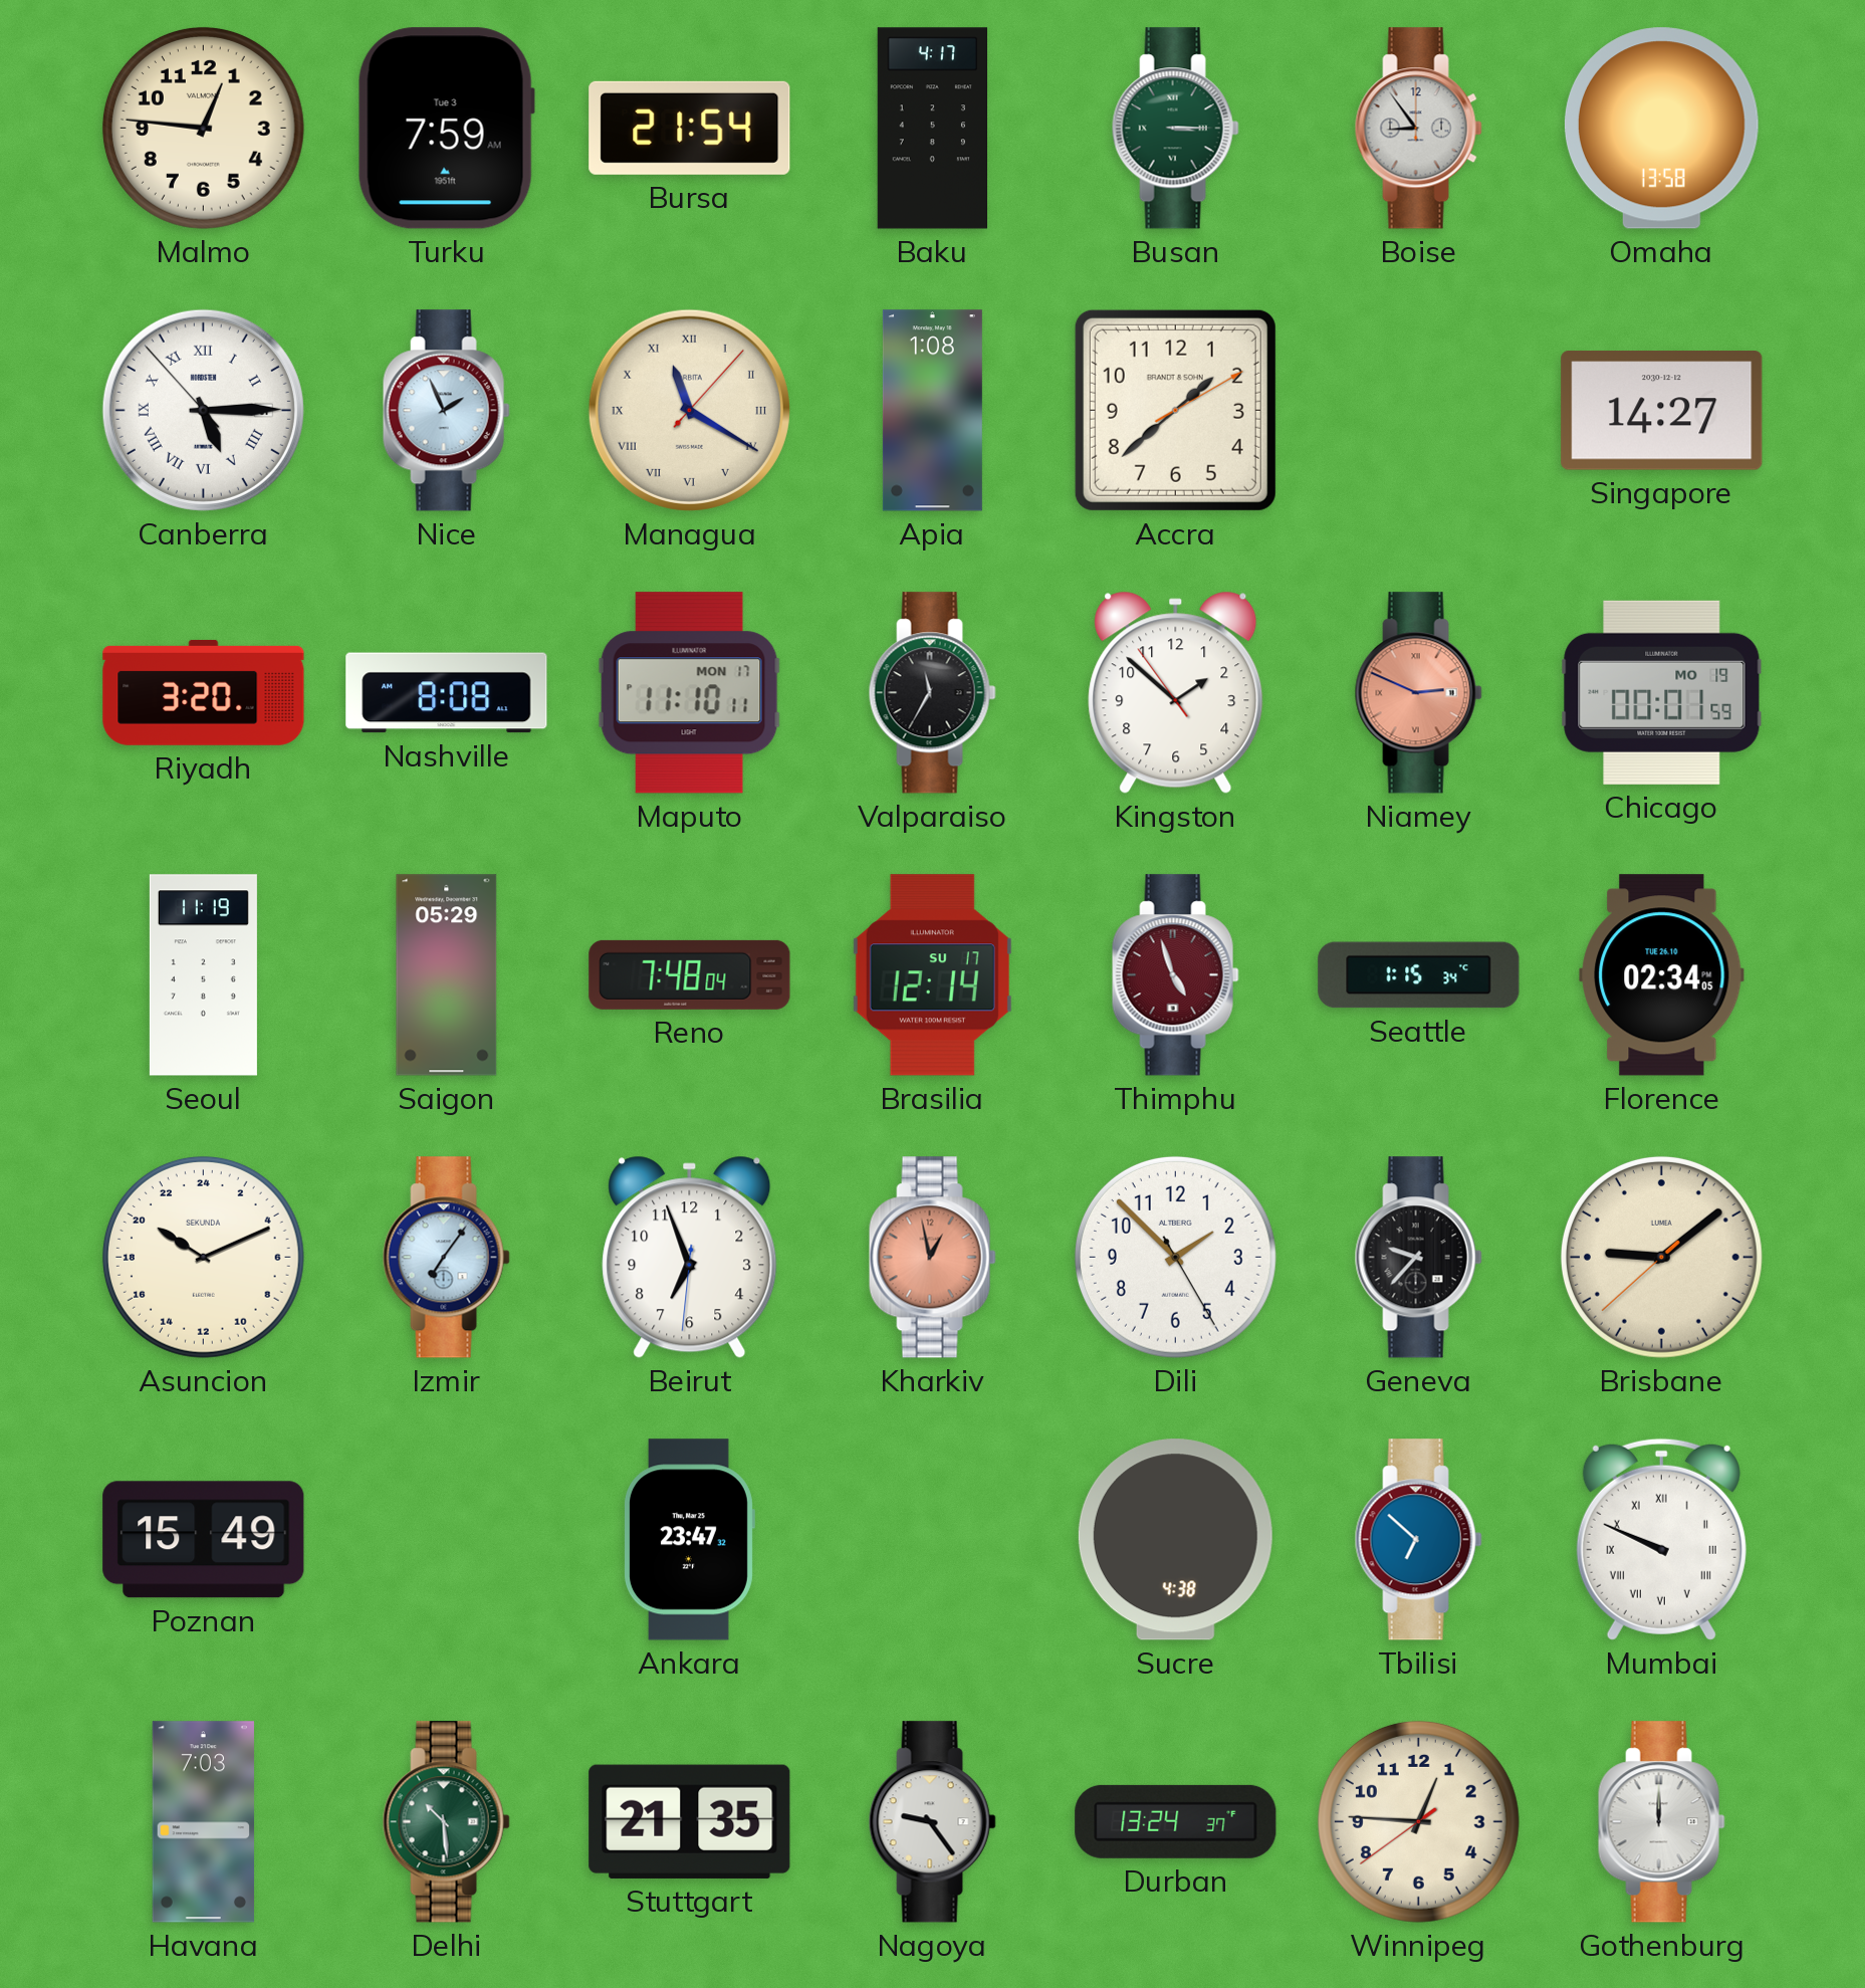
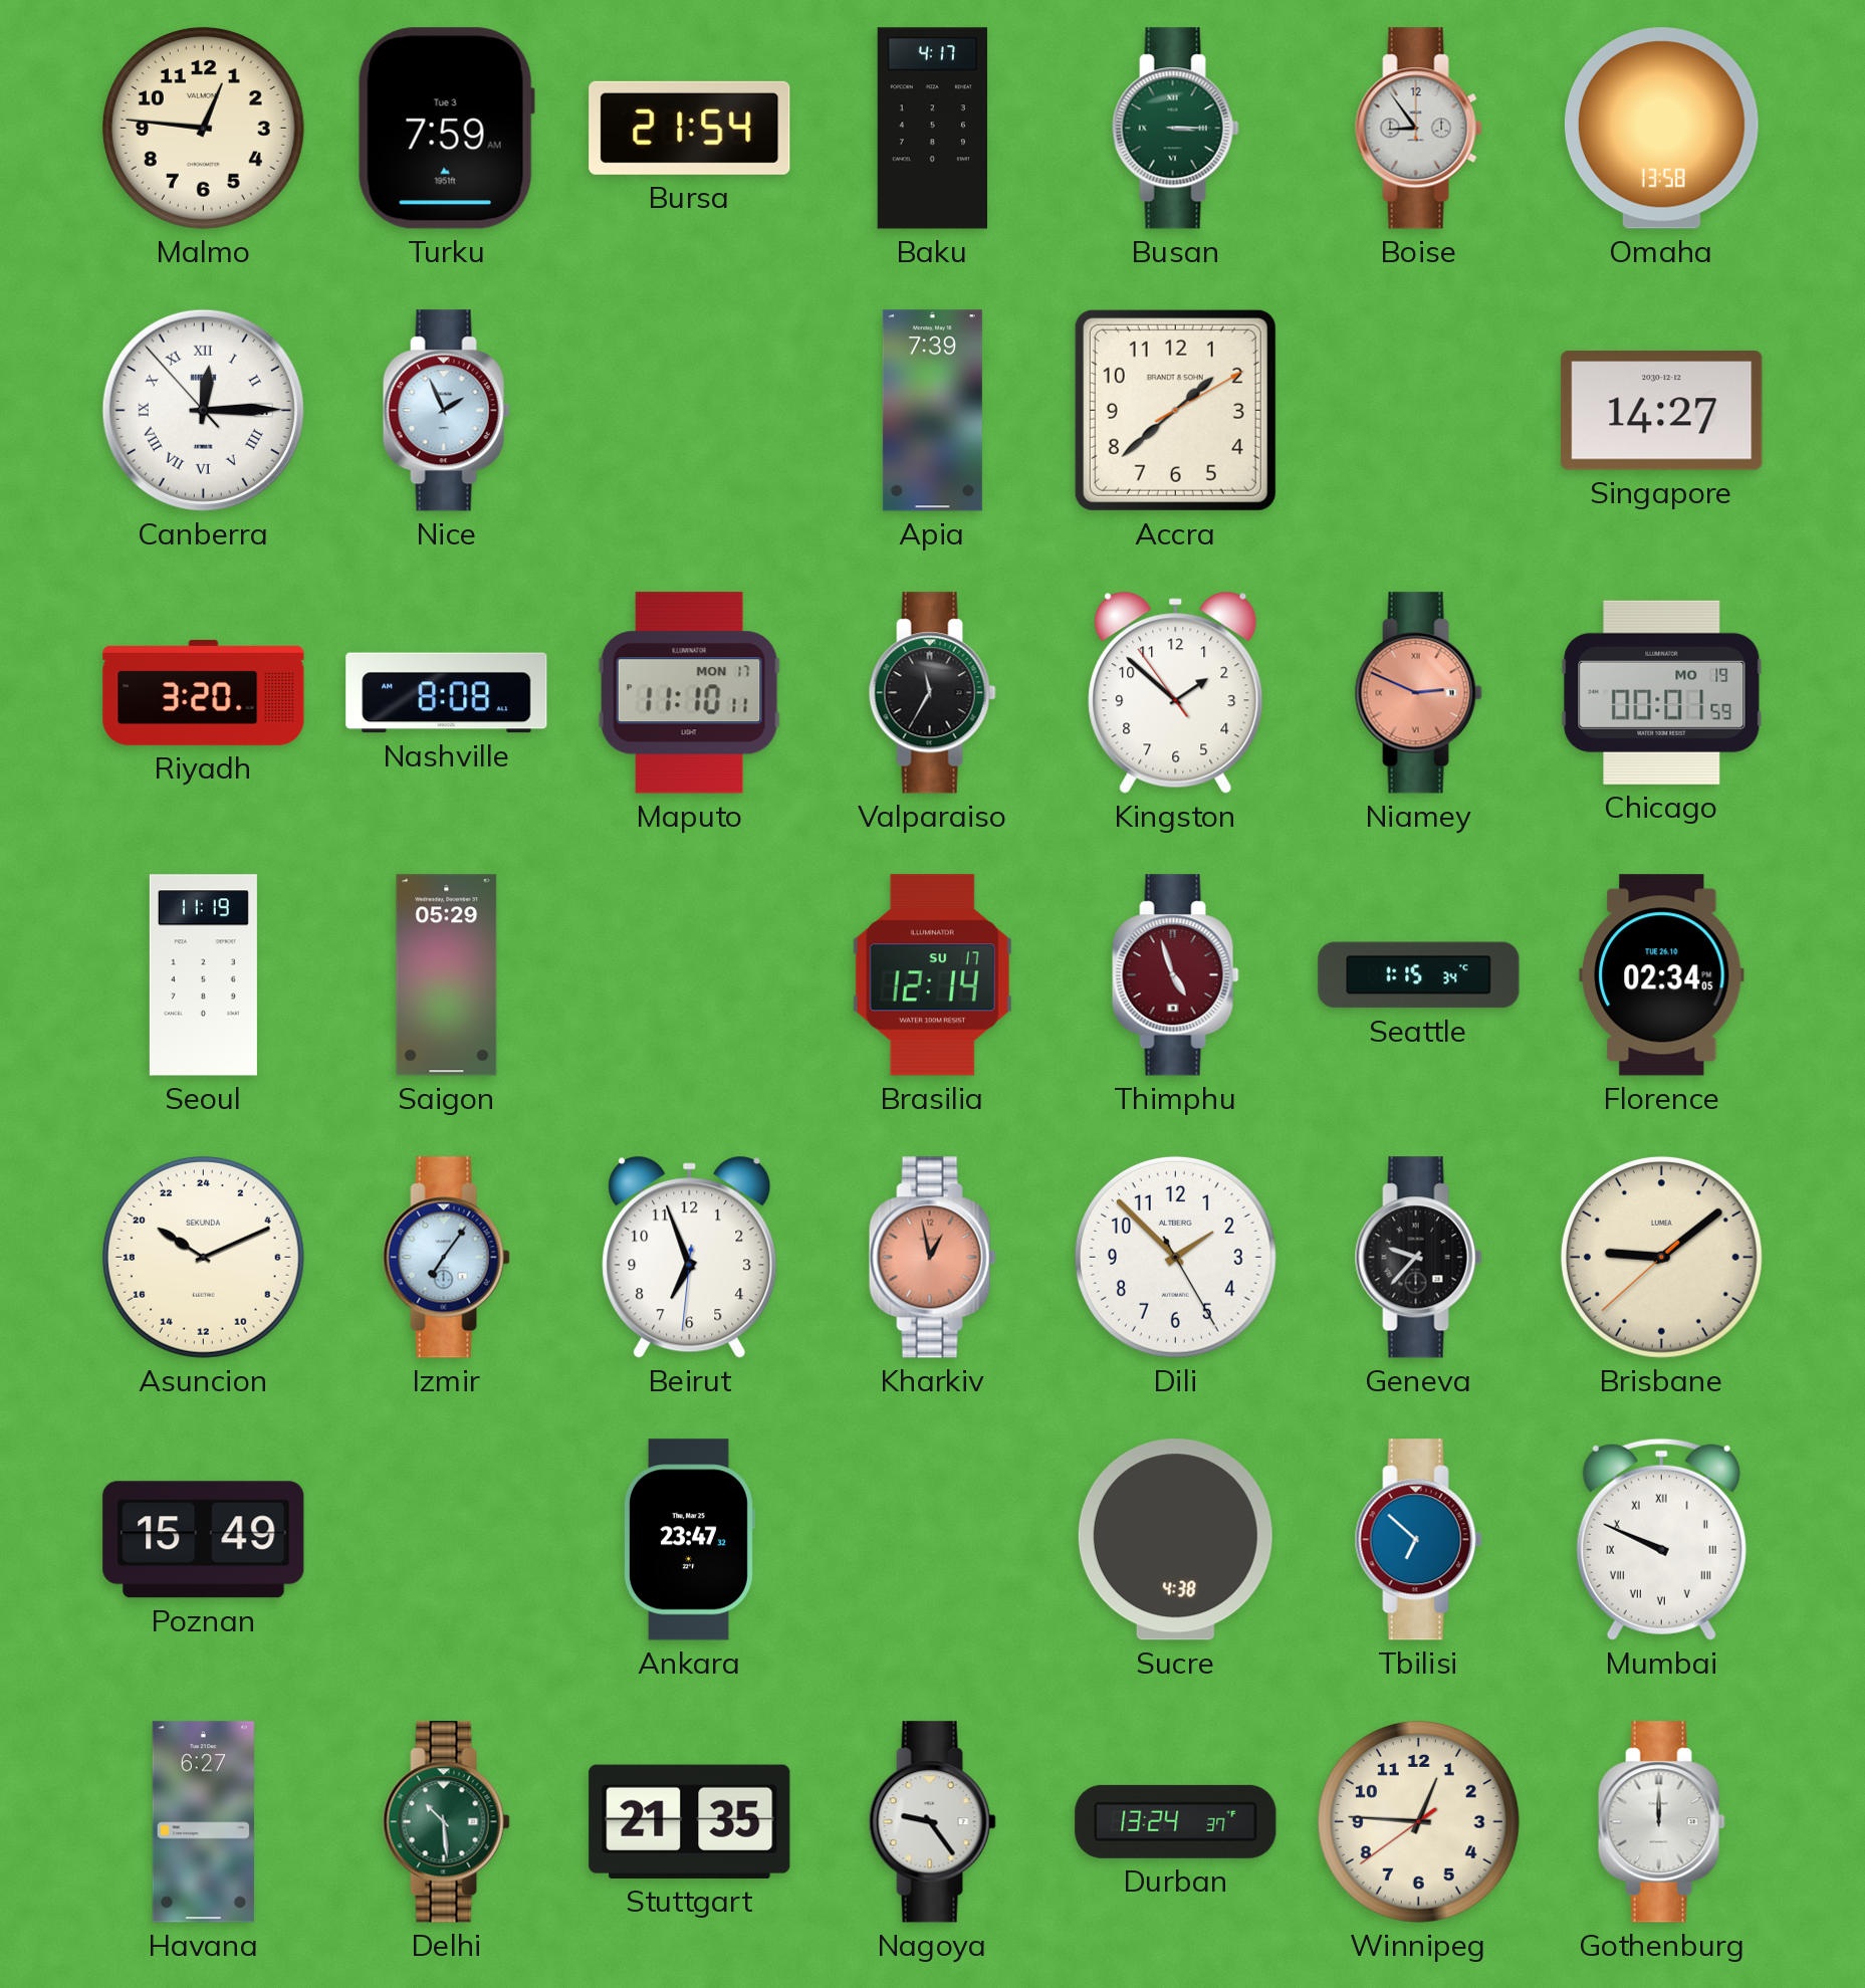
Canberra: 5:14 -> 12:14
Managua: 11:20 -> none
Apia: 1:08 -> 7:39
Reno: 7:48 -> none
Havana: 7:03 -> 6:27
